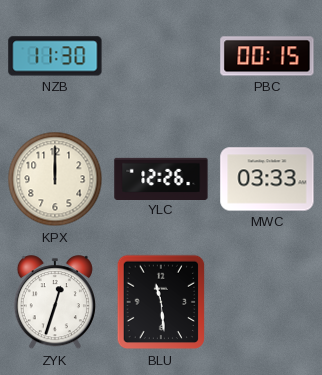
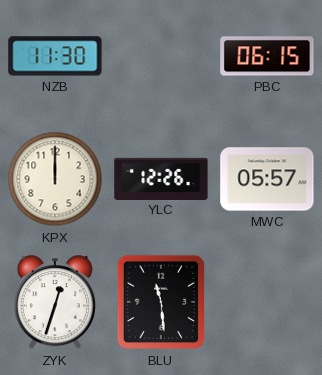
PBC: 00:15 -> 06:15
MWC: 03:33 -> 05:57
